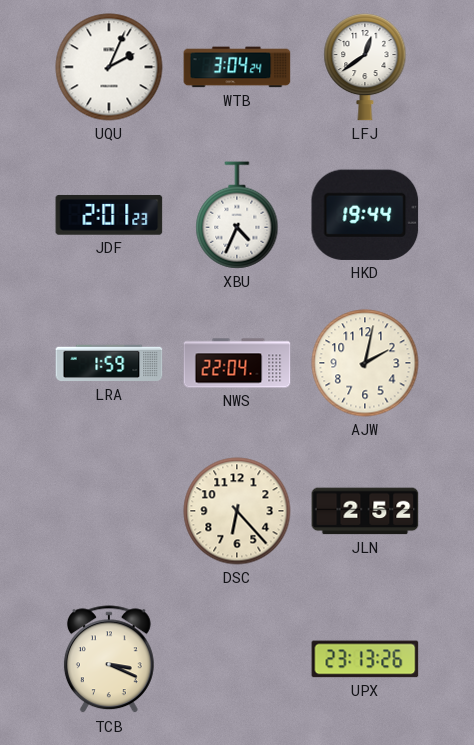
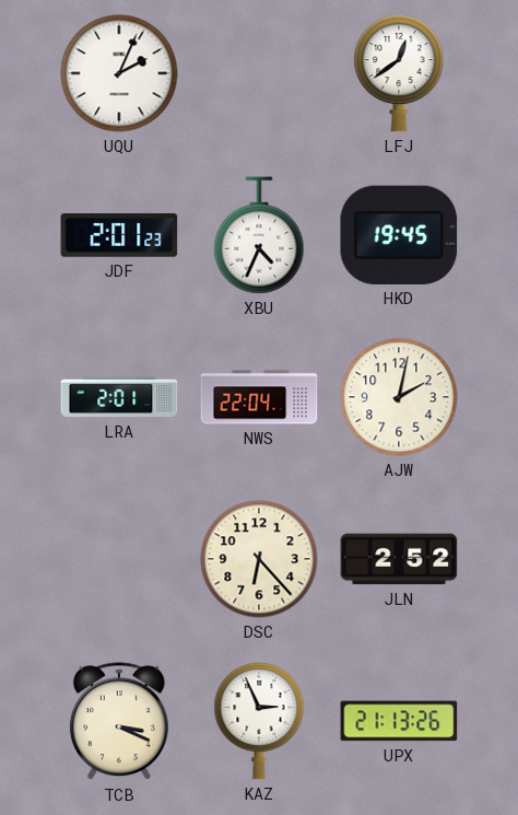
WTB: 3:04 -> none
HKD: 19:44 -> 19:45
LRA: 1:59 -> 2:01
KAZ: none -> 2:56
UPX: 23:13 -> 21:13
